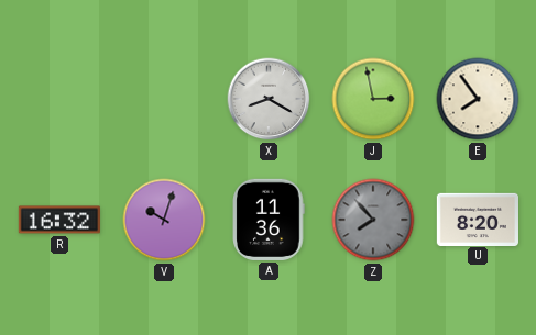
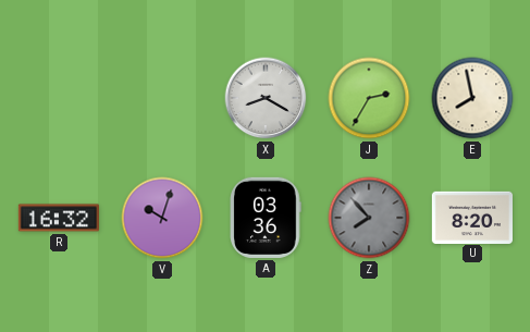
J: 2:58 -> 2:35
E: 7:54 -> 7:58
A: 11:36 -> 03:36
